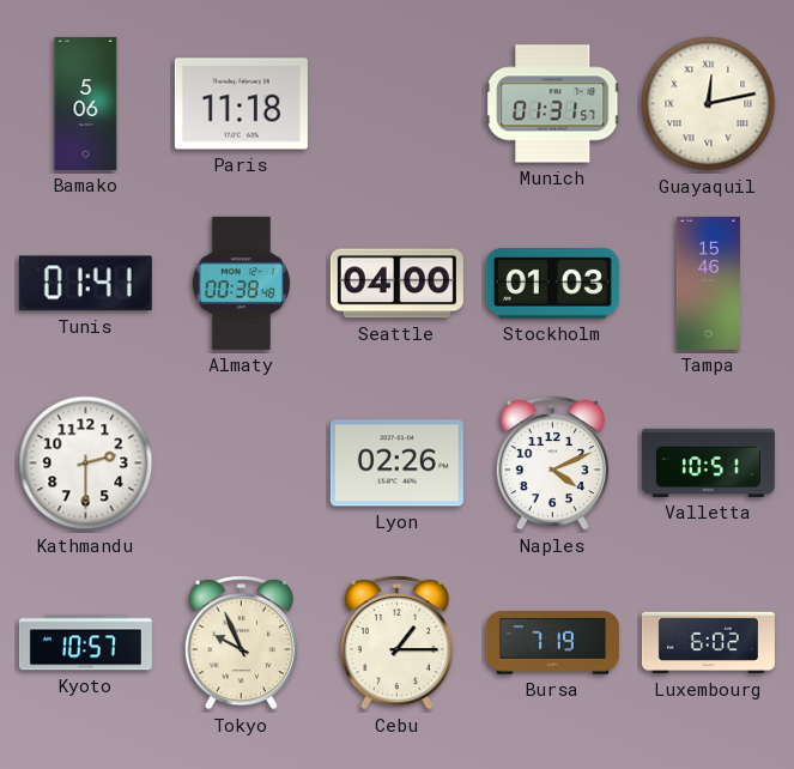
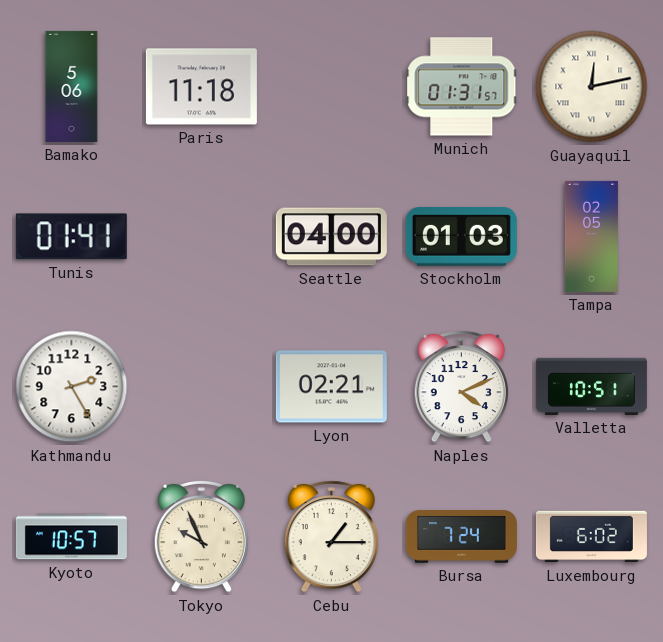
Almaty: 00:38 -> none
Tampa: 15:46 -> 02:05
Kathmandu: 2:30 -> 2:25
Lyon: 02:26 -> 02:21
Bursa: 7:19 -> 7:24
